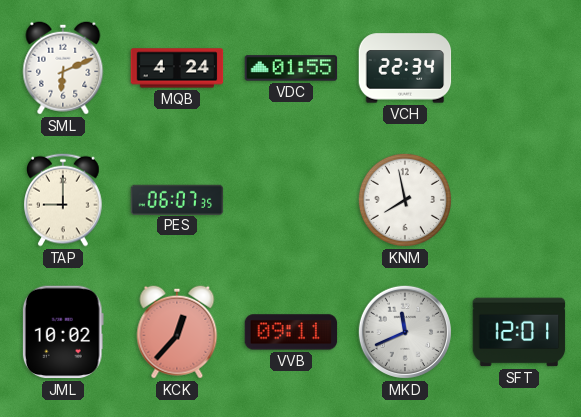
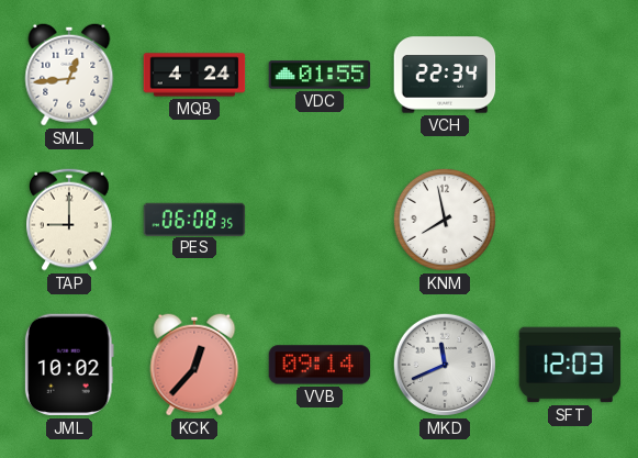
SML: 6:11 -> 12:44
PES: 06:07 -> 06:08
VVB: 09:11 -> 09:14
SFT: 12:01 -> 12:03
